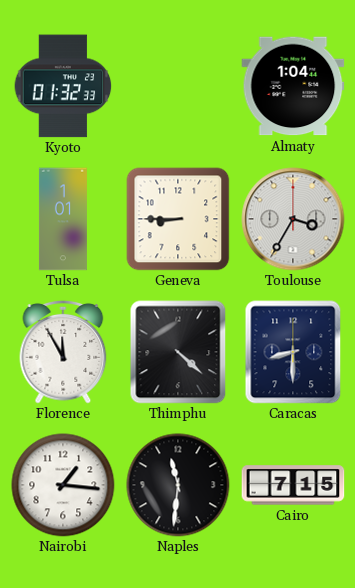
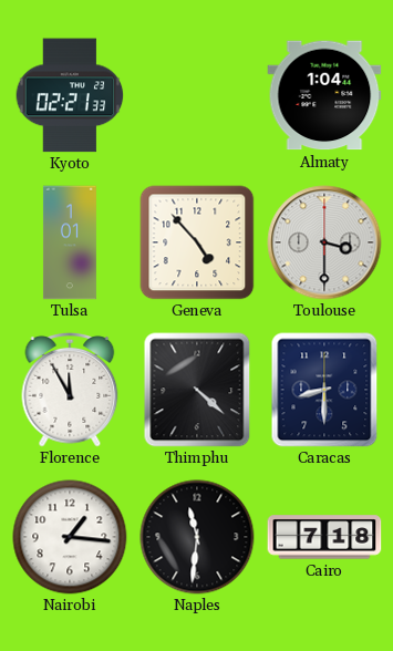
Kyoto: 01:32 -> 02:21
Geneva: 8:45 -> 4:53
Toulouse: 3:35 -> 3:30
Cairo: 7:15 -> 7:18
